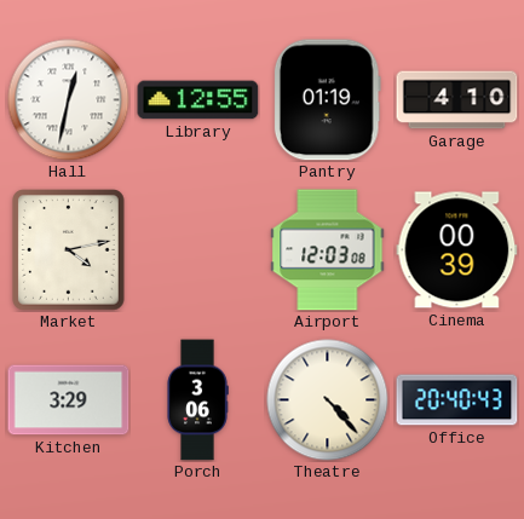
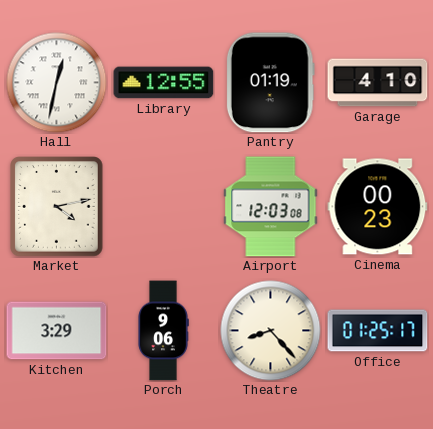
Cinema: 00:39 -> 00:23
Porch: 3:06 -> 9:06
Theatre: 4:23 -> 8:23
Office: 20:40 -> 01:25
